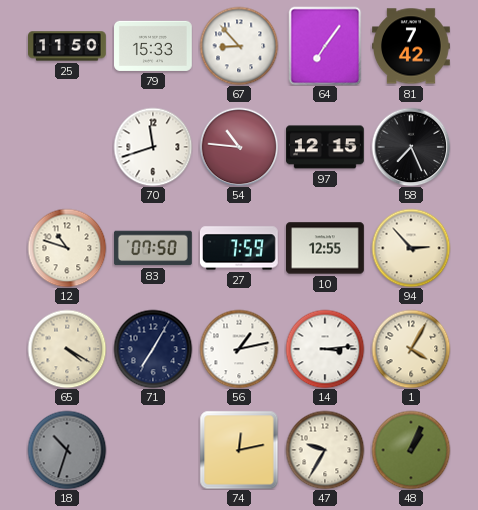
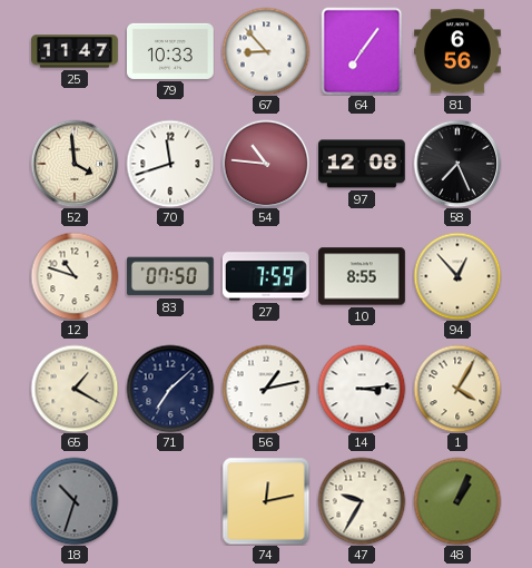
25: 11:50 -> 11:47
79: 15:33 -> 10:33
81: 7:42 -> 6:56
52: none -> 3:59
97: 12:15 -> 12:08
10: 12:55 -> 8:55
94: 2:53 -> 12:53
65: 4:20 -> 1:20
71: 7:05 -> 7:08
